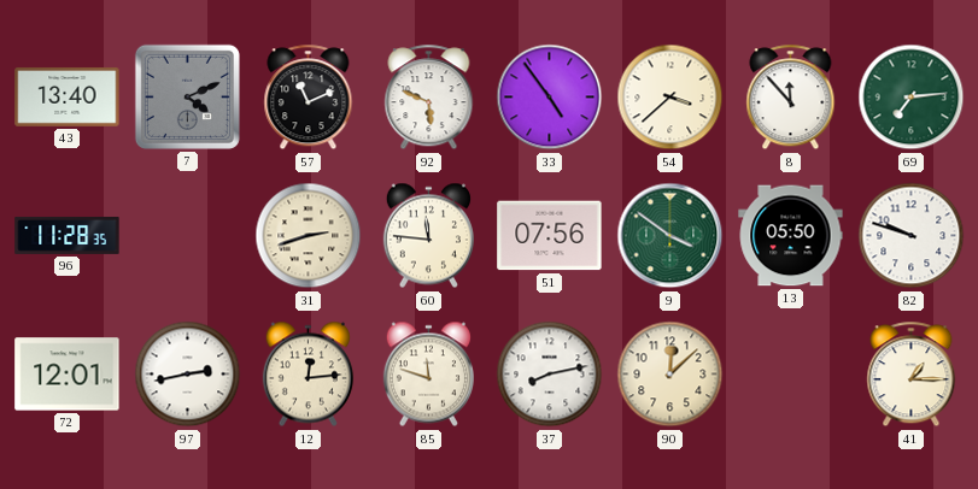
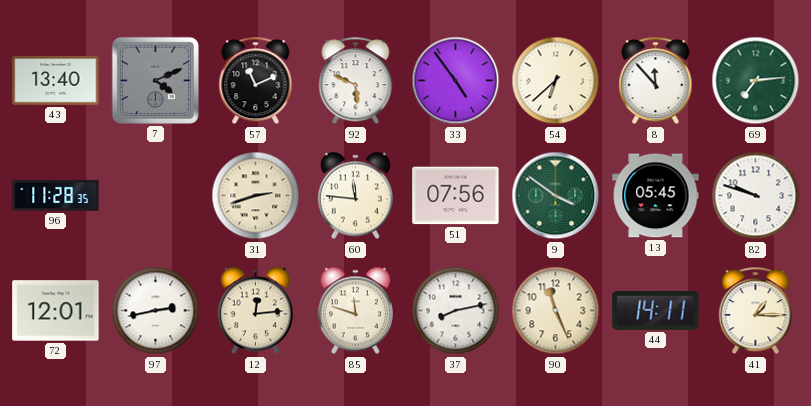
54: 3:38 -> 6:38
13: 05:50 -> 05:45
90: 12:08 -> 11:26
44: none -> 14:11
